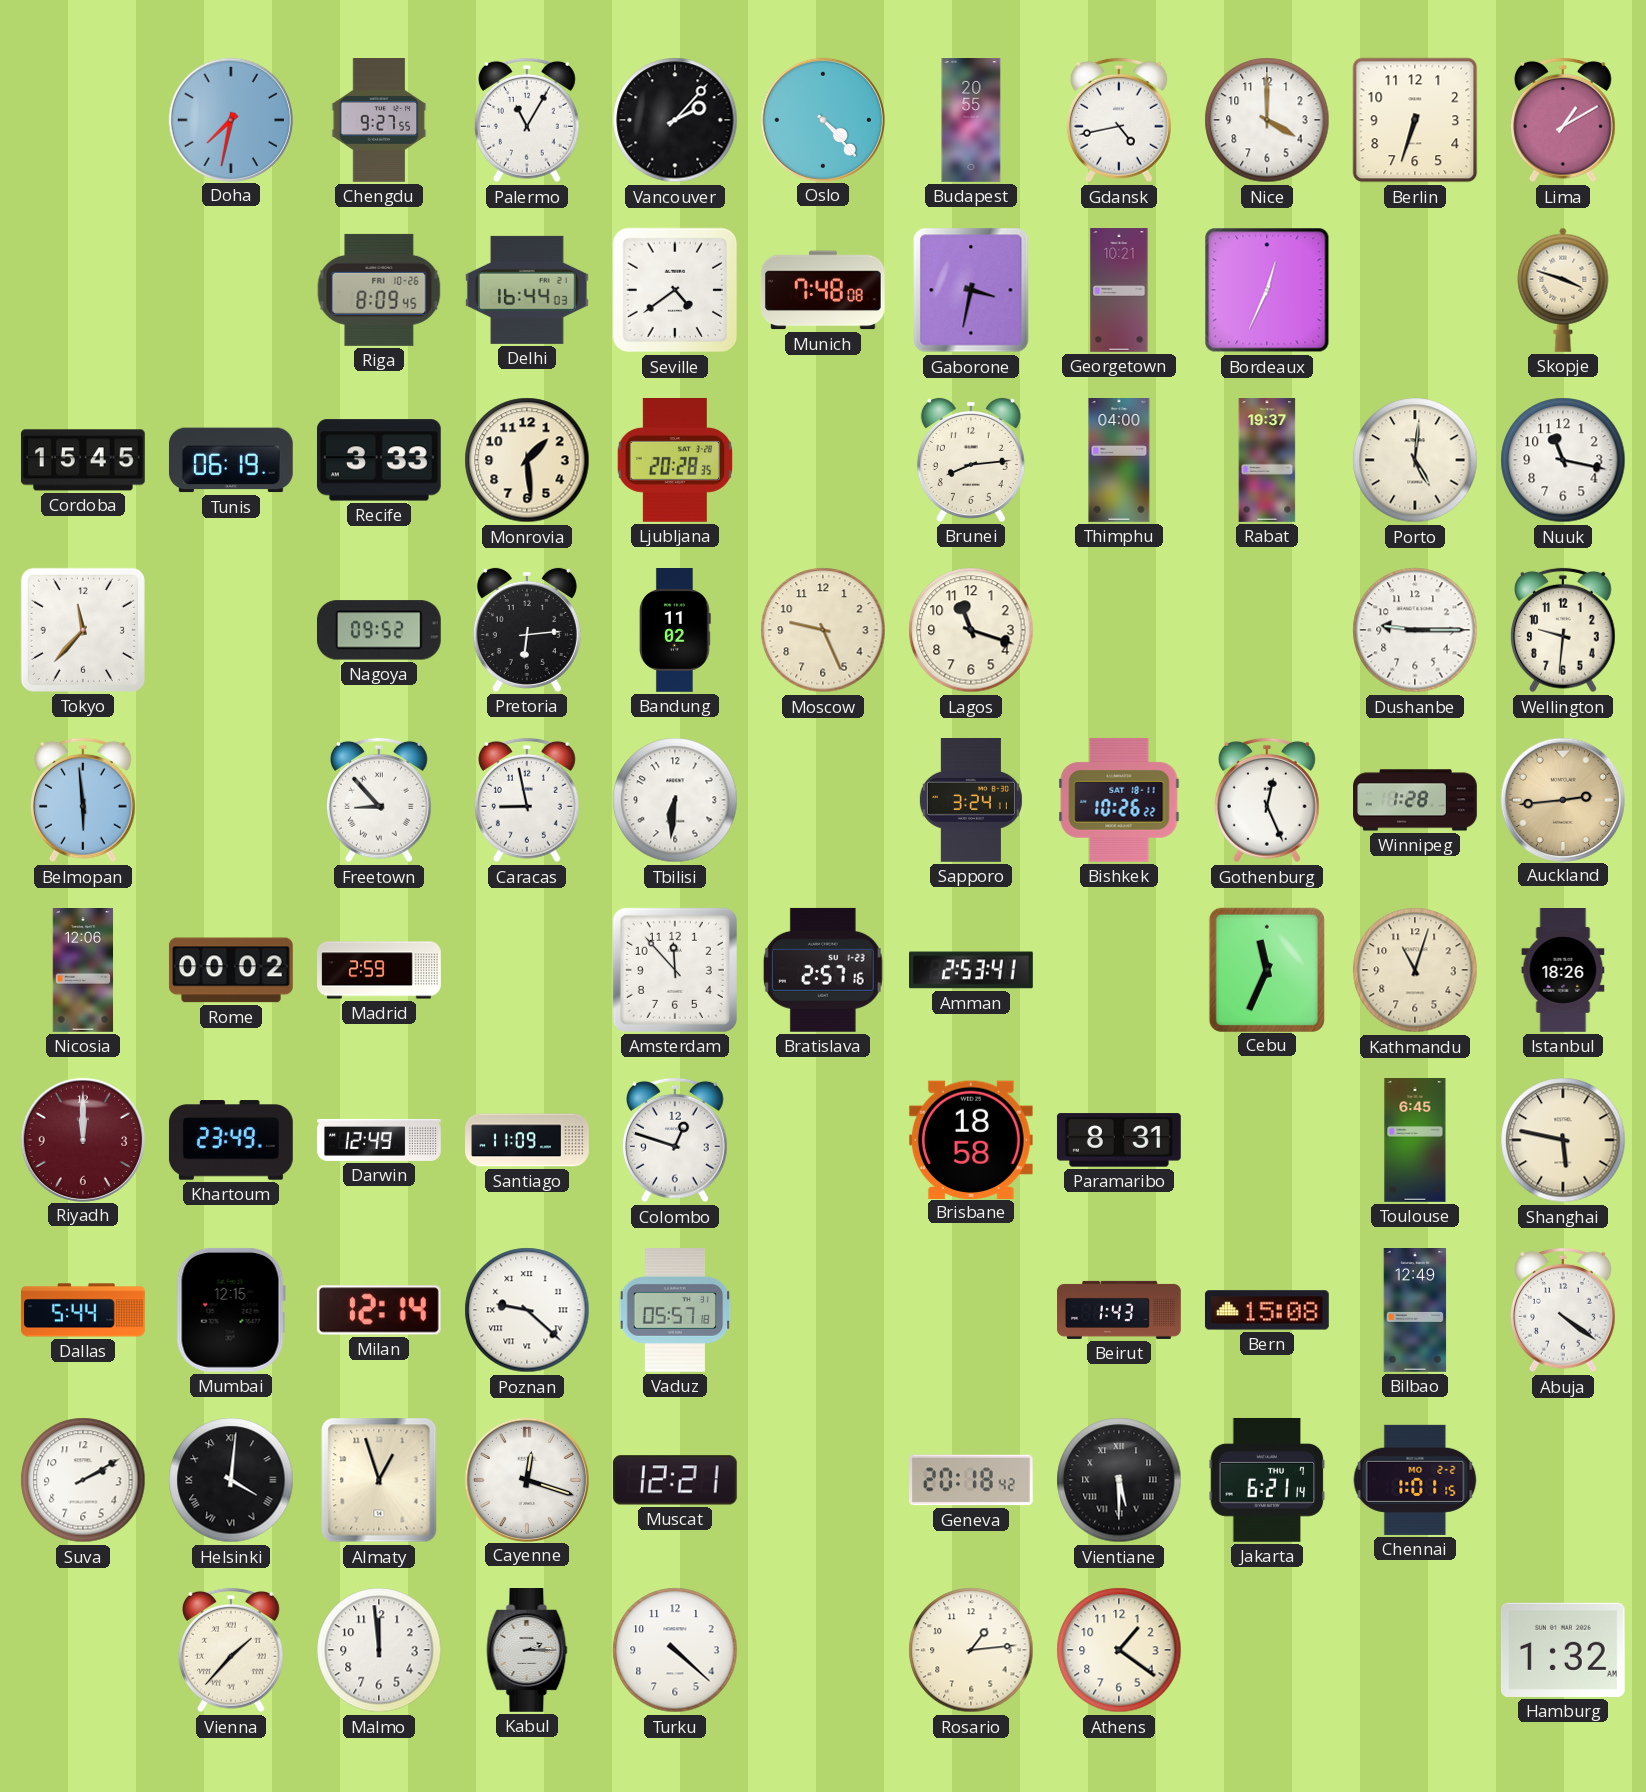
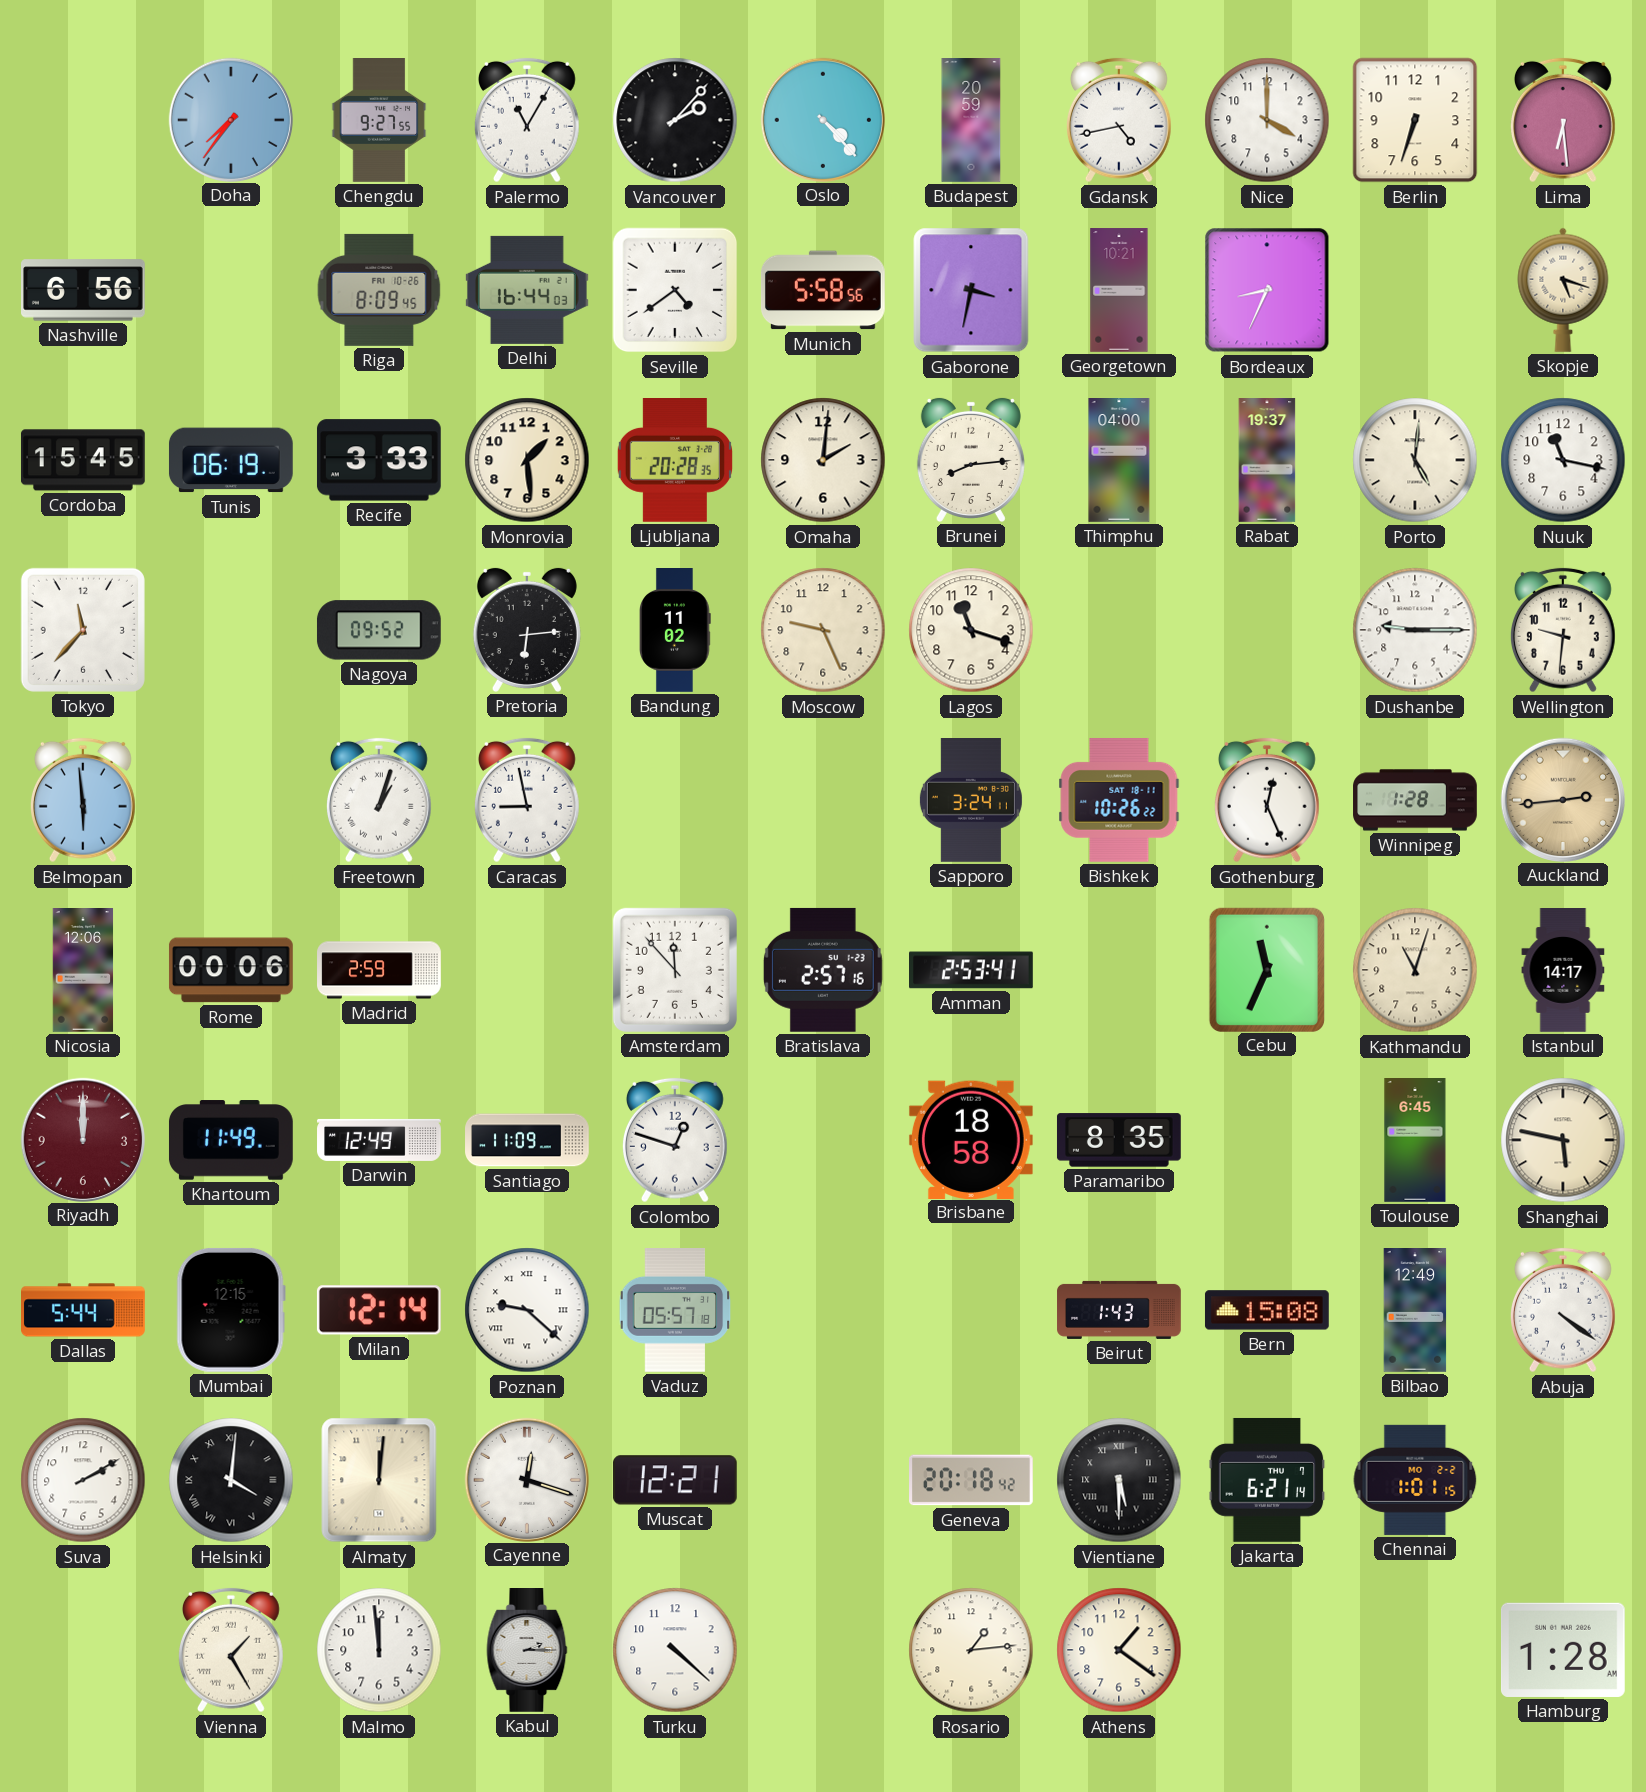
Doha: 7:32 -> 7:36
Budapest: 20:55 -> 20:59
Lima: 1:10 -> 6:29
Nashville: none -> 6:56
Munich: 7:48 -> 5:58
Bordeaux: 12:34 -> 8:34
Skopje: 3:48 -> 5:18
Omaha: none -> 2:01
Freetown: 8:53 -> 1:03
Tbilisi: 6:31 -> none
Rome: 00:02 -> 00:06
Istanbul: 18:26 -> 14:17
Khartoum: 23:49 -> 11:49
Paramaribo: 8:31 -> 8:35
Almaty: 12:57 -> 12:01
Vienna: 1:37 -> 1:25
Hamburg: 1:32 -> 1:28
